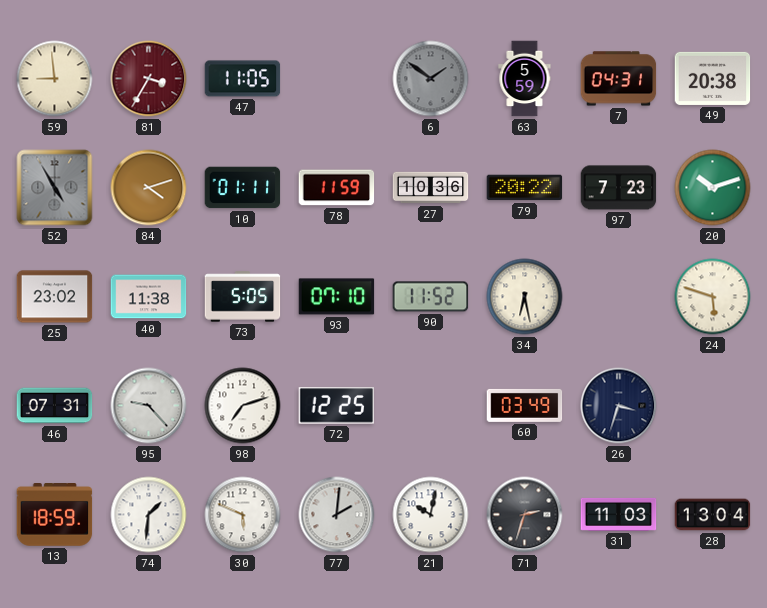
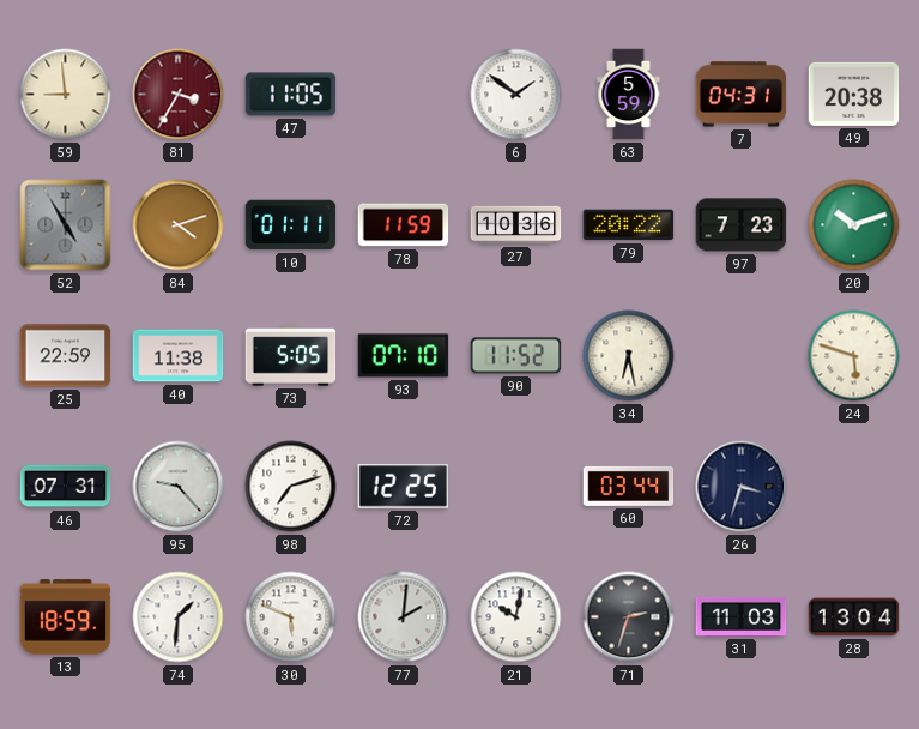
6 dial: grey -> white
25: 23:02 -> 22:59
60: 03:49 -> 03:44
